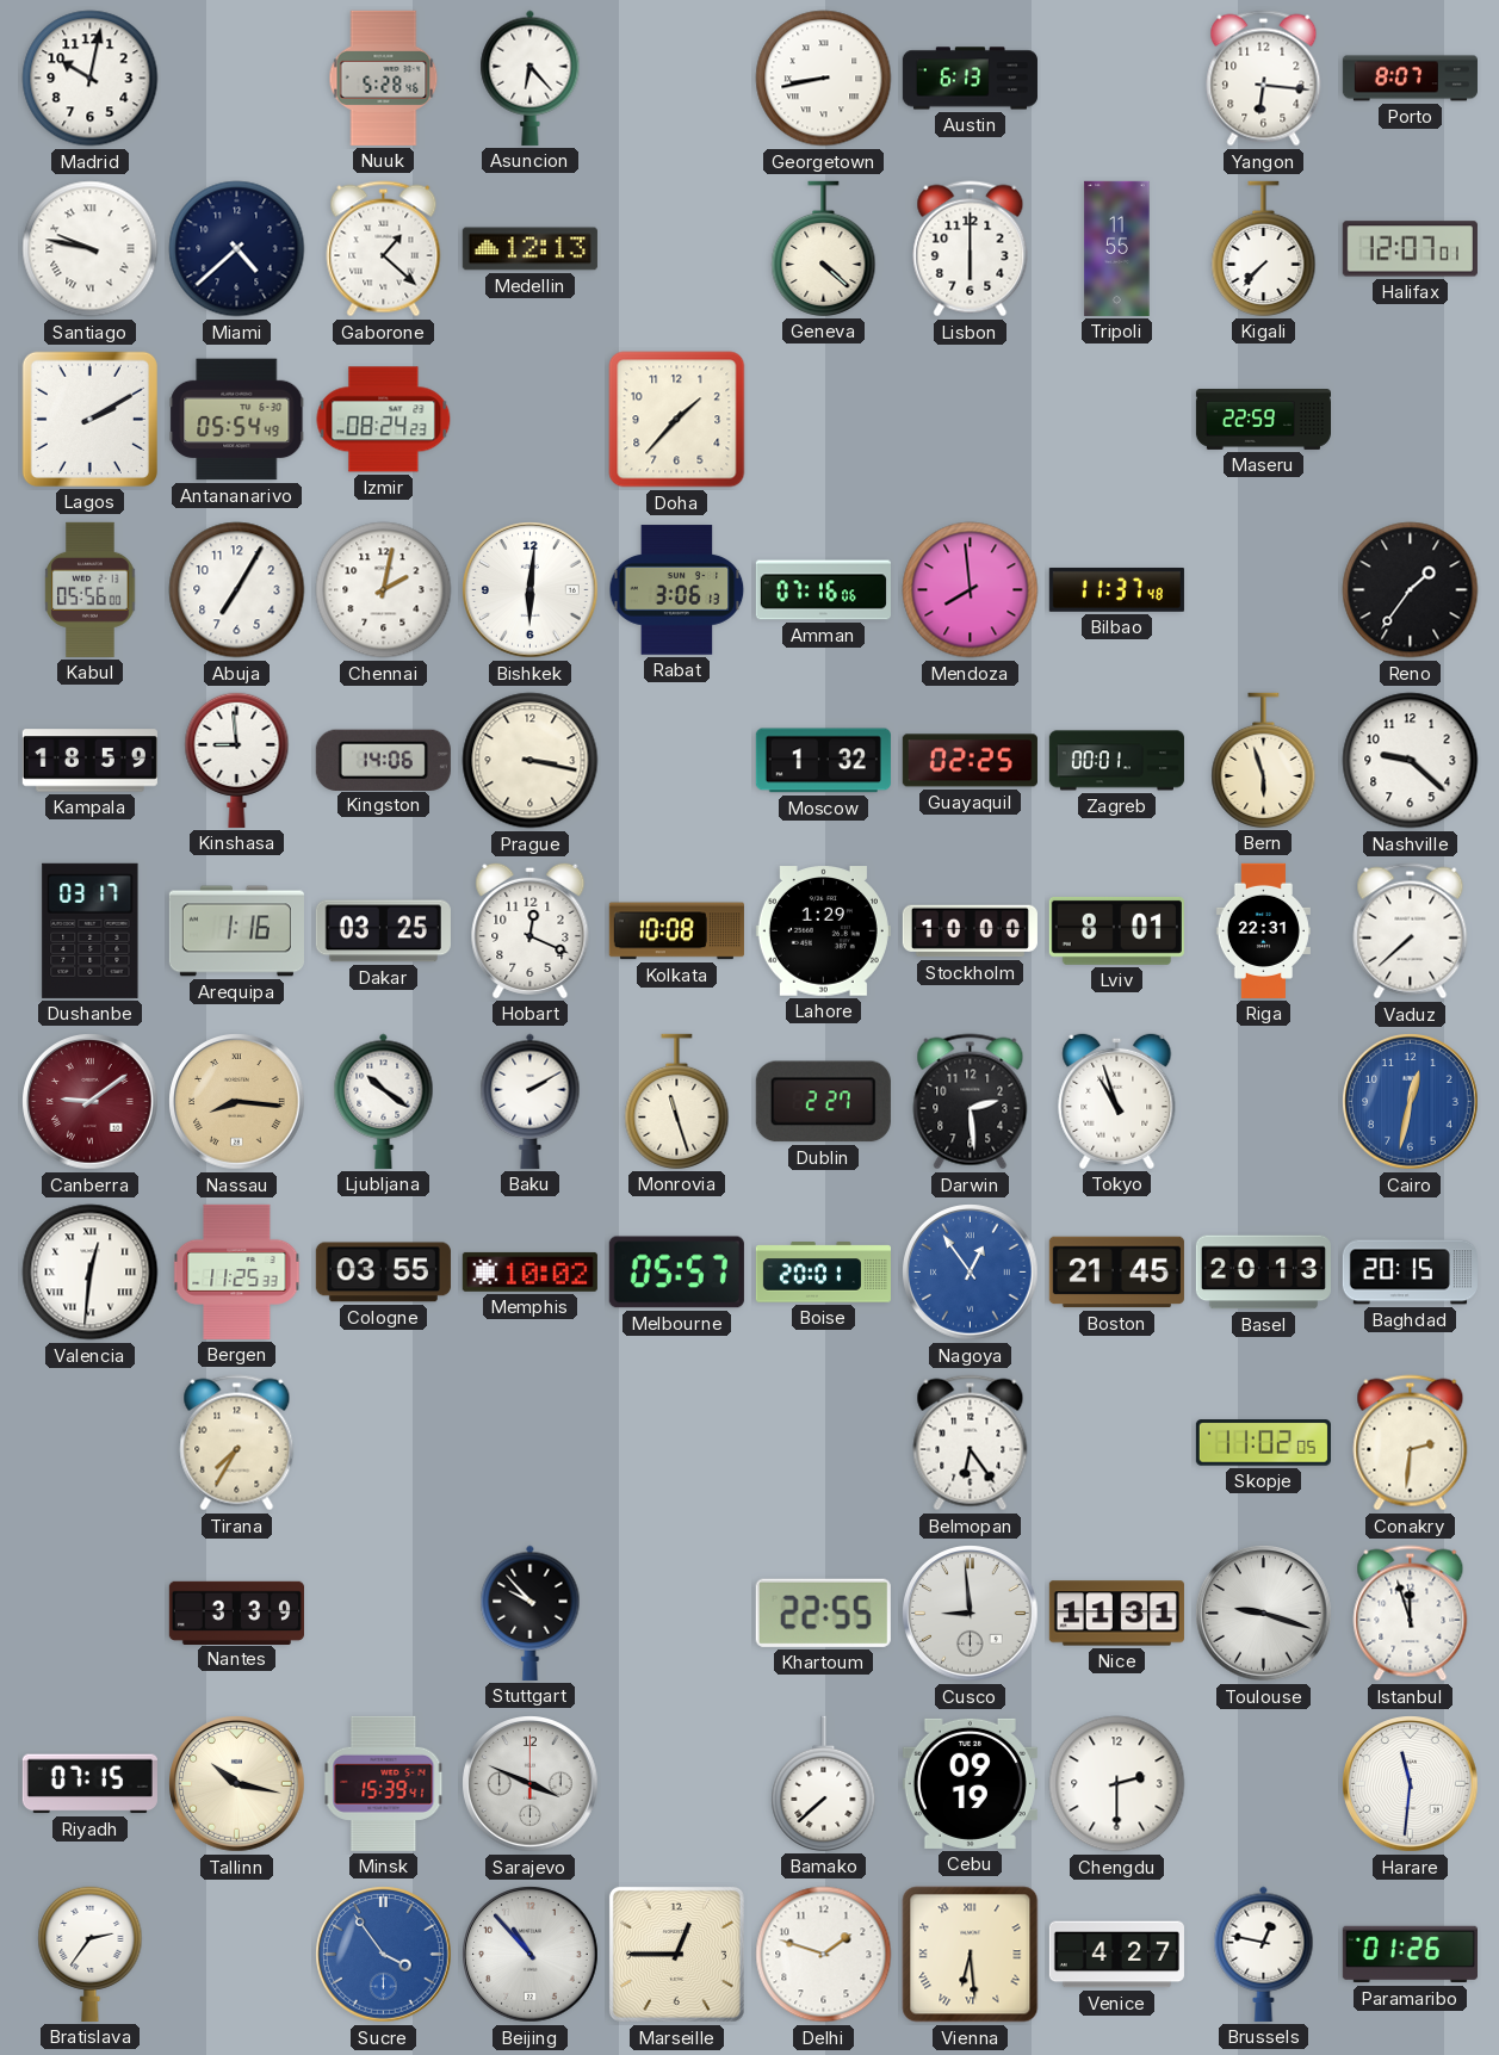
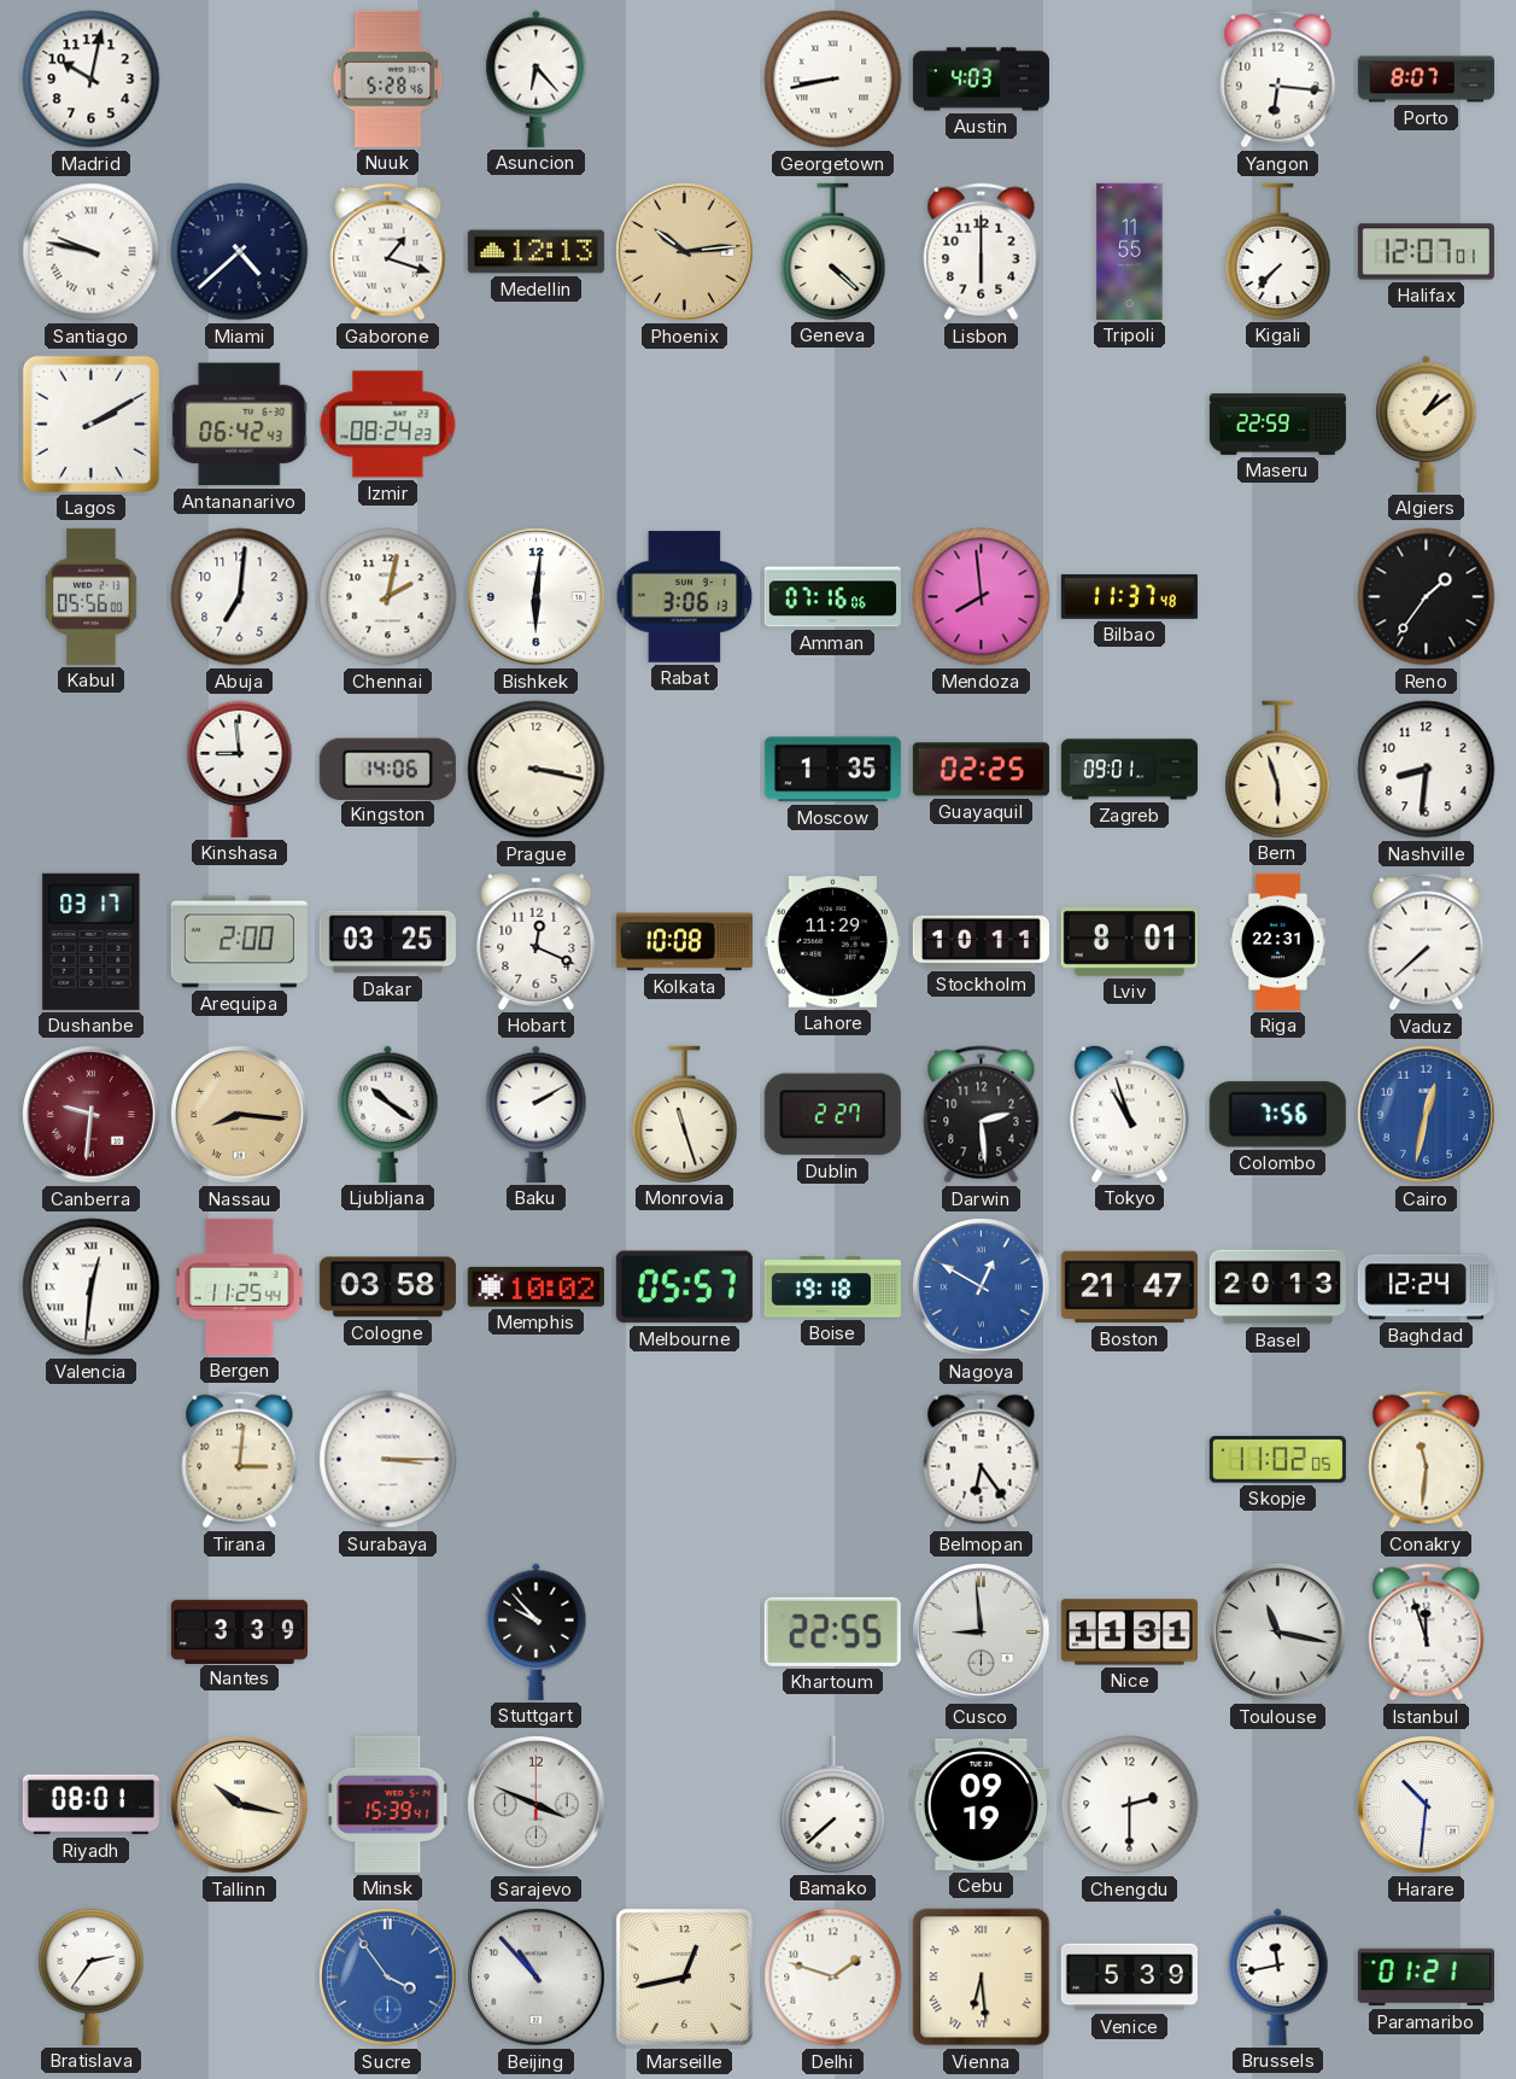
Austin: 6:13 -> 4:03
Gaborone: 1:22 -> 1:18
Phoenix: none -> 10:14
Antananarivo: 05:54 -> 06:42
Doha: 1:37 -> none
Algiers: none -> 1:09
Abuja: 7:05 -> 7:01
Kampala: 18:59 -> none
Moscow: 1:32 -> 1:35
Zagreb: 00:01 -> 09:01
Nashville: 9:22 -> 8:31
Arequipa: 1:16 -> 2:00
Lahore: 1:29 -> 11:29
Stockholm: 10:00 -> 10:11
Canberra: 9:09 -> 9:31
Colombo: none -> 7:56
Bergen: 11:25:33 -> 11:25:44
Cologne: 03:55 -> 03:58
Boise: 20:01 -> 19:18
Nagoya: 12:54 -> 12:50
Boston: 21:45 -> 21:47
Baghdad: 20:15 -> 12:24
Tirana: 7:35 -> 3:01
Surabaya: none -> 3:15
Conakry: 2:31 -> 11:31
Toulouse: 9:18 -> 11:17
Riyadh: 07:15 -> 08:01
Harare: 11:31 -> 10:31
Marseille: 12:45 -> 12:43
Venice: 4:27 -> 5:39
Brussels: 12:47 -> 11:43
Paramaribo: 01:26 -> 01:21
